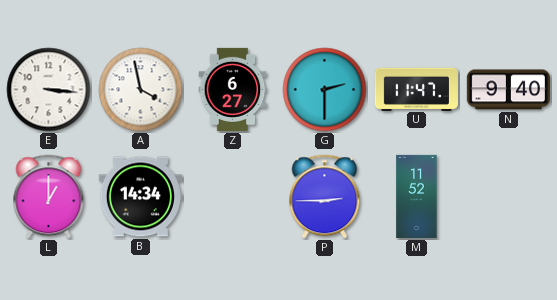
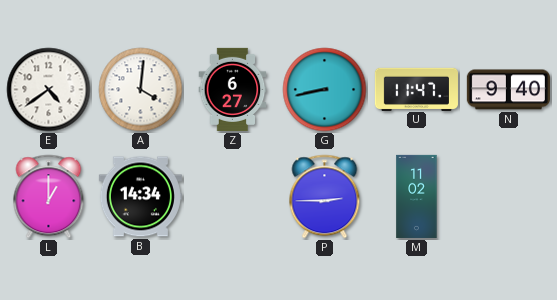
E: 3:16 -> 4:39
A: 3:58 -> 4:01
G: 2:30 -> 8:43
M: 11:52 -> 11:02
